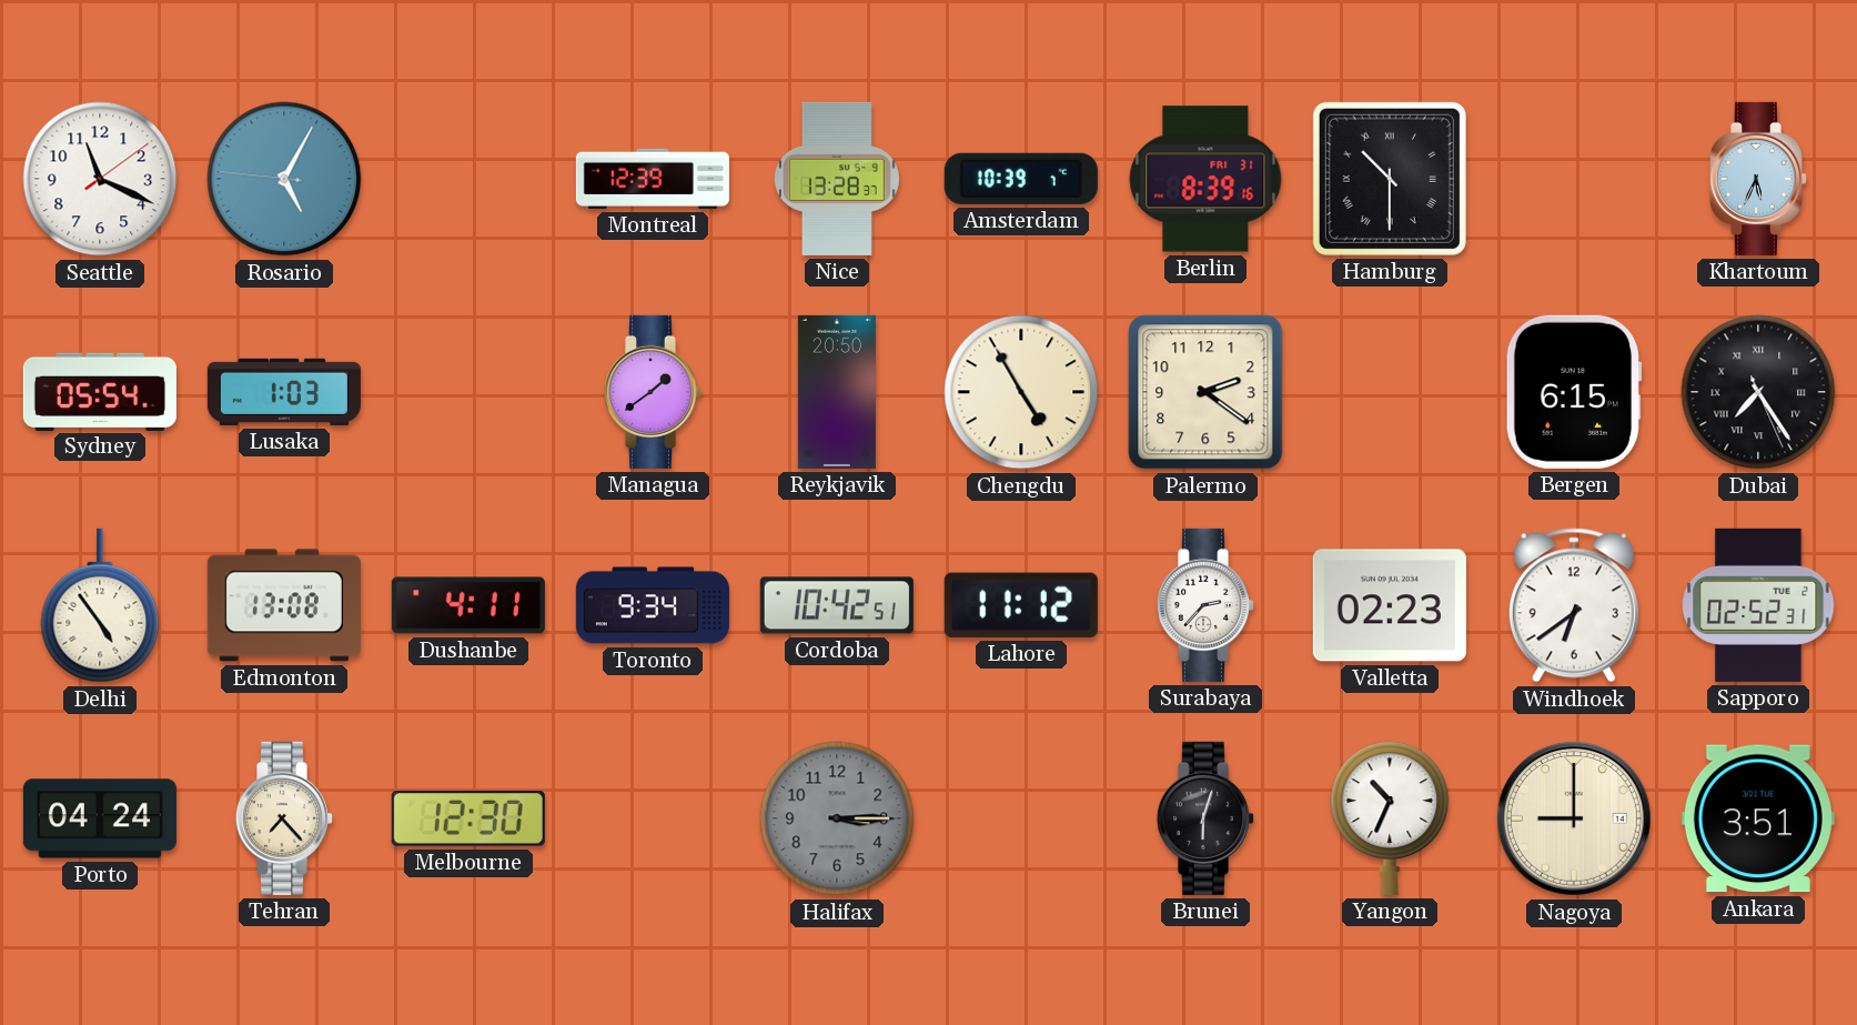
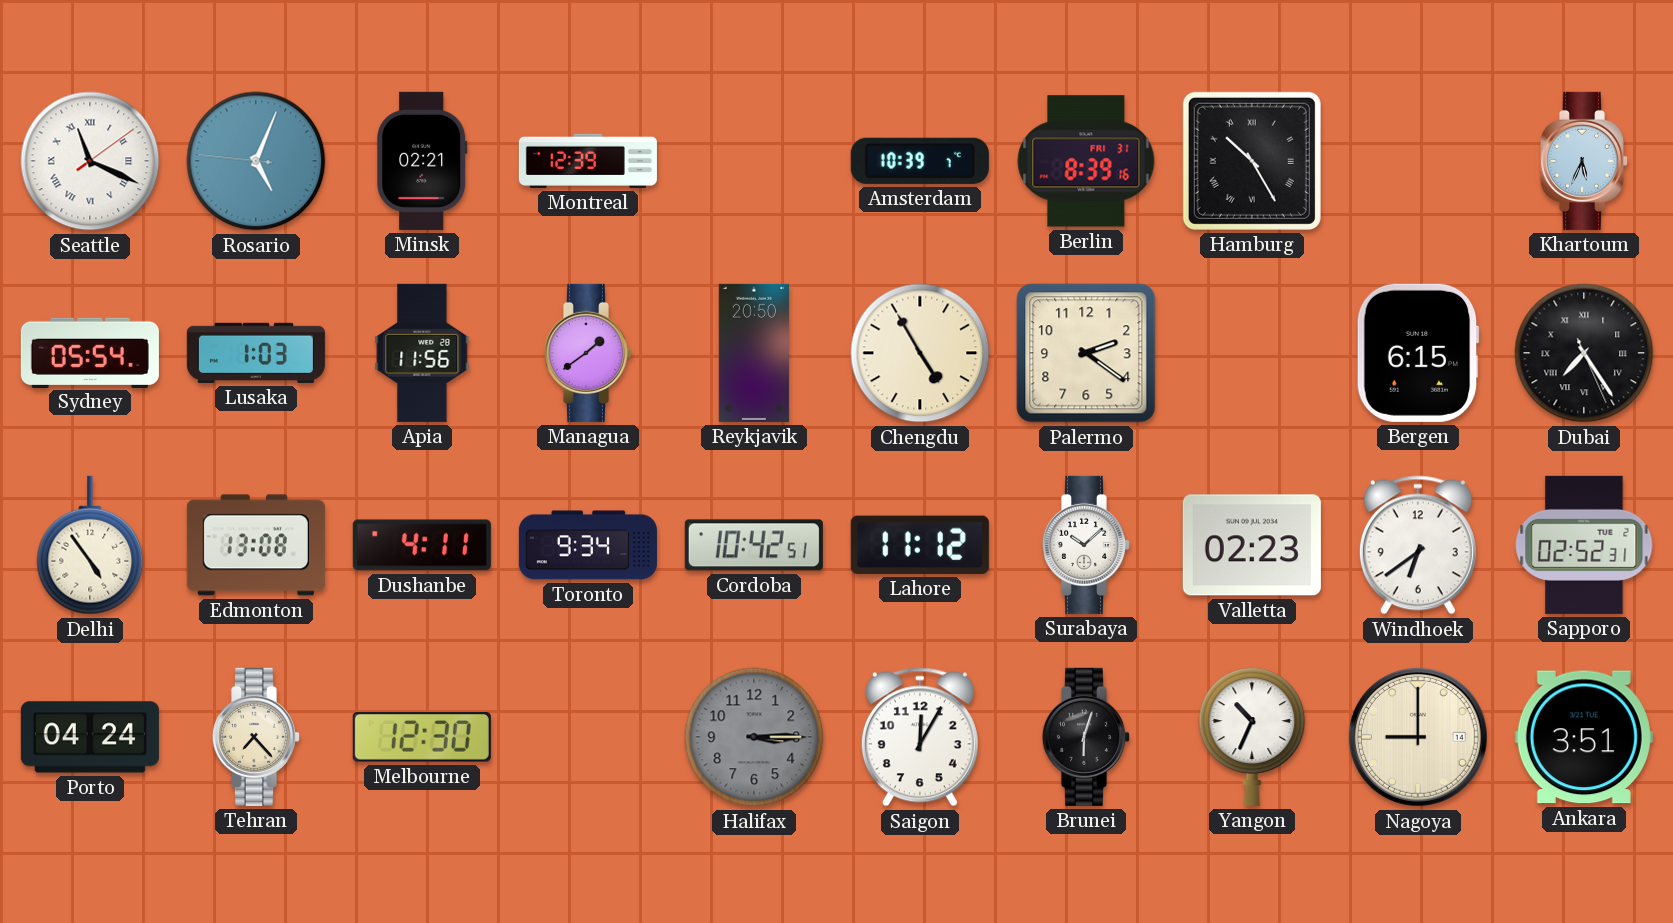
Seattle numerals: Arabic -> Roman
Rosario: 5:04 -> 5:03
Minsk: none -> 02:21
Nice: 13:28 -> none
Hamburg: 10:30 -> 10:25
Apia: none -> 11:56
Surabaya: 2:37 -> 10:08
Saigon: none -> 12:05
